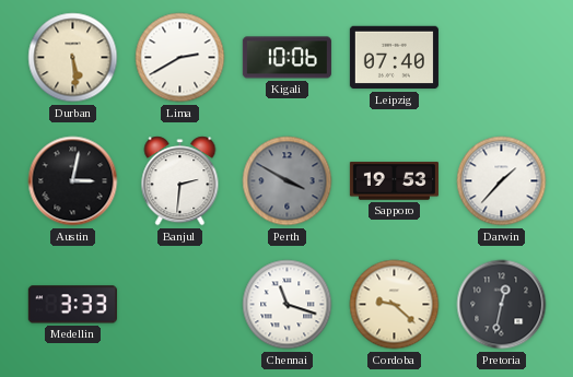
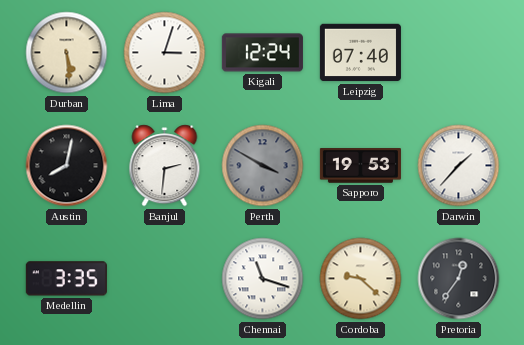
Lima: 2:40 -> 3:03
Kigali: 10:06 -> 12:24
Austin: 3:02 -> 8:02
Medellin: 3:33 -> 3:35
Pretoria: 12:32 -> 12:36
